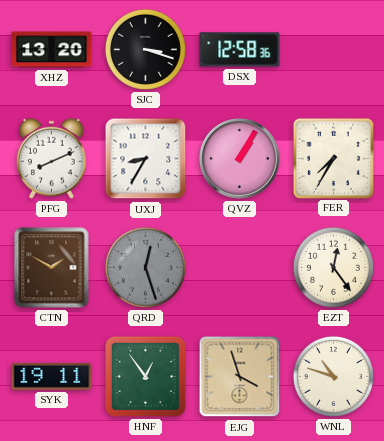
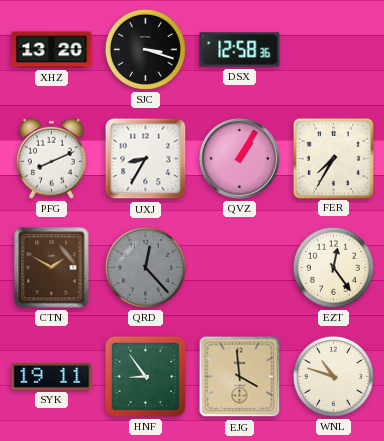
QRD: 12:27 -> 12:23
HNF: 12:54 -> 8:54
EJG: 3:57 -> 3:59
